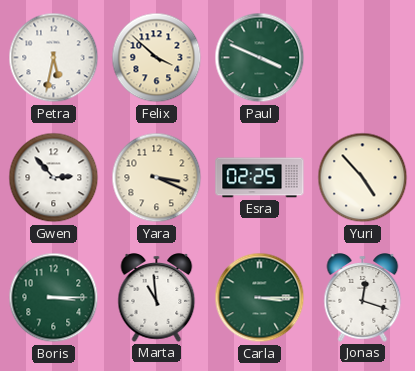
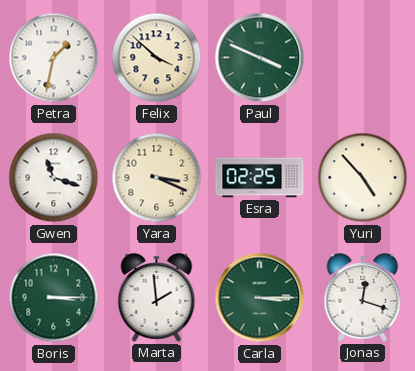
Petra: 5:32 -> 1:32
Gwen: 2:53 -> 11:18
Marta: 10:59 -> 1:59
